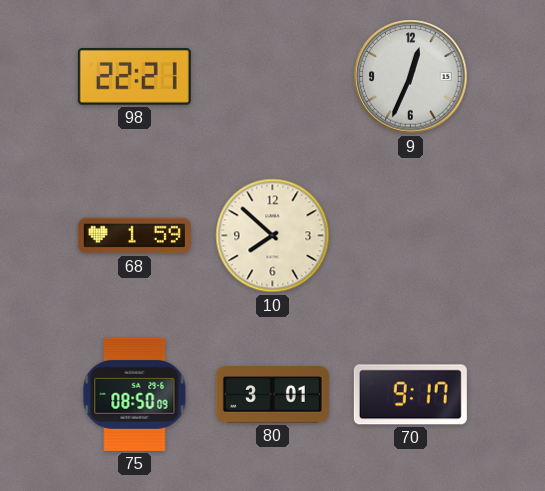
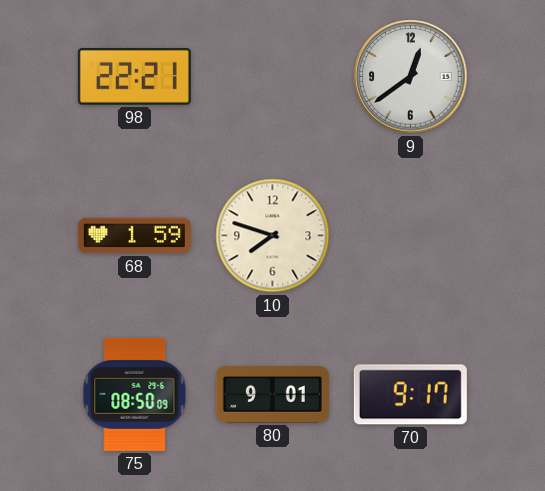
9: 12:34 -> 12:39
10: 7:52 -> 7:48
80: 3:01 -> 9:01
